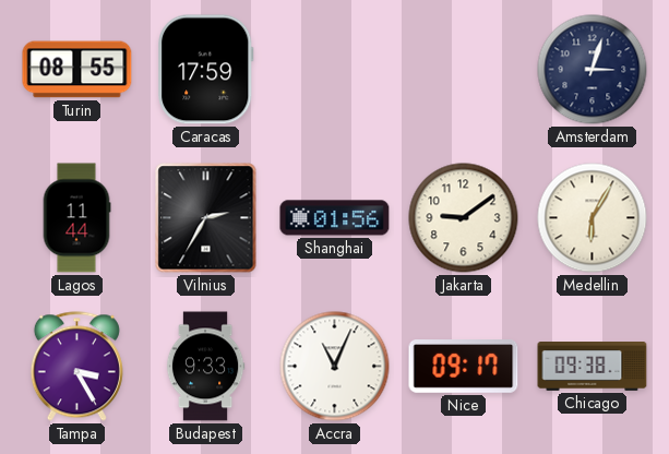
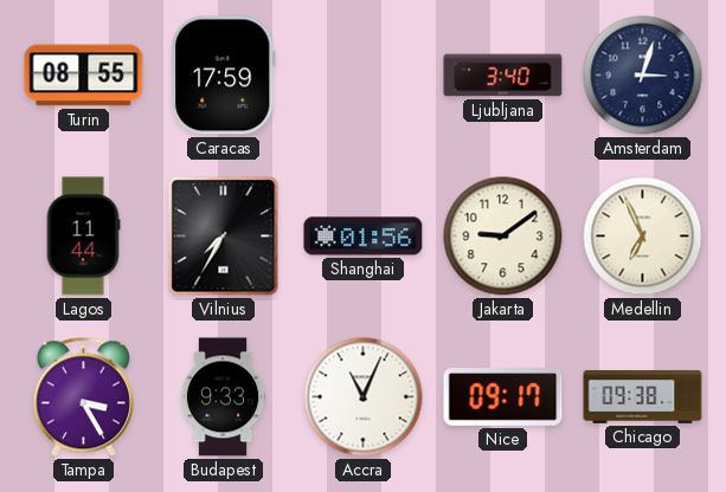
Ljubljana: none -> 3:40
Vilnius: 2:35 -> 7:35
Medellin: 6:05 -> 6:56
